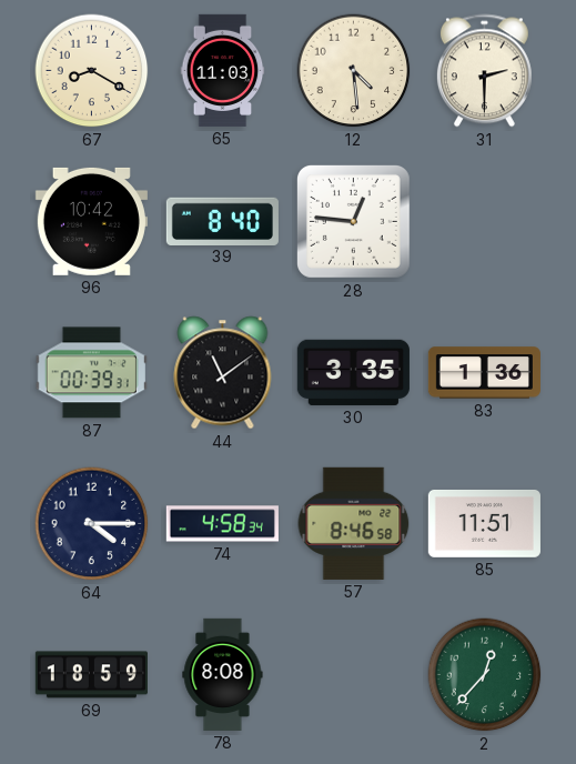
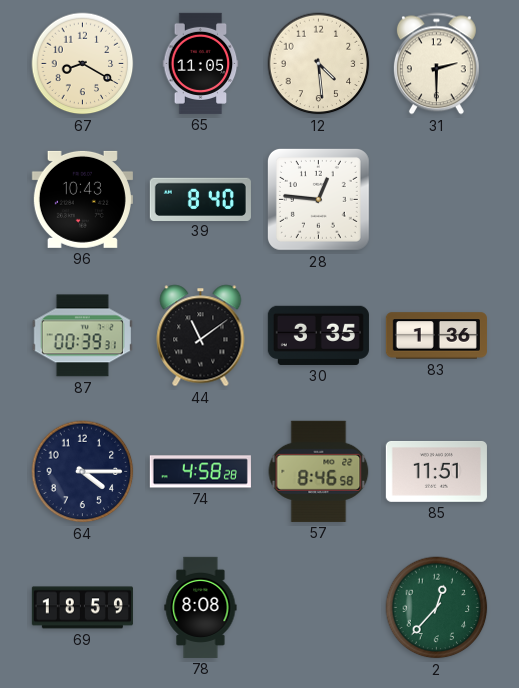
65: 11:03 -> 11:05
96: 10:42 -> 10:43
74: 4:58:34 -> 4:58:28
